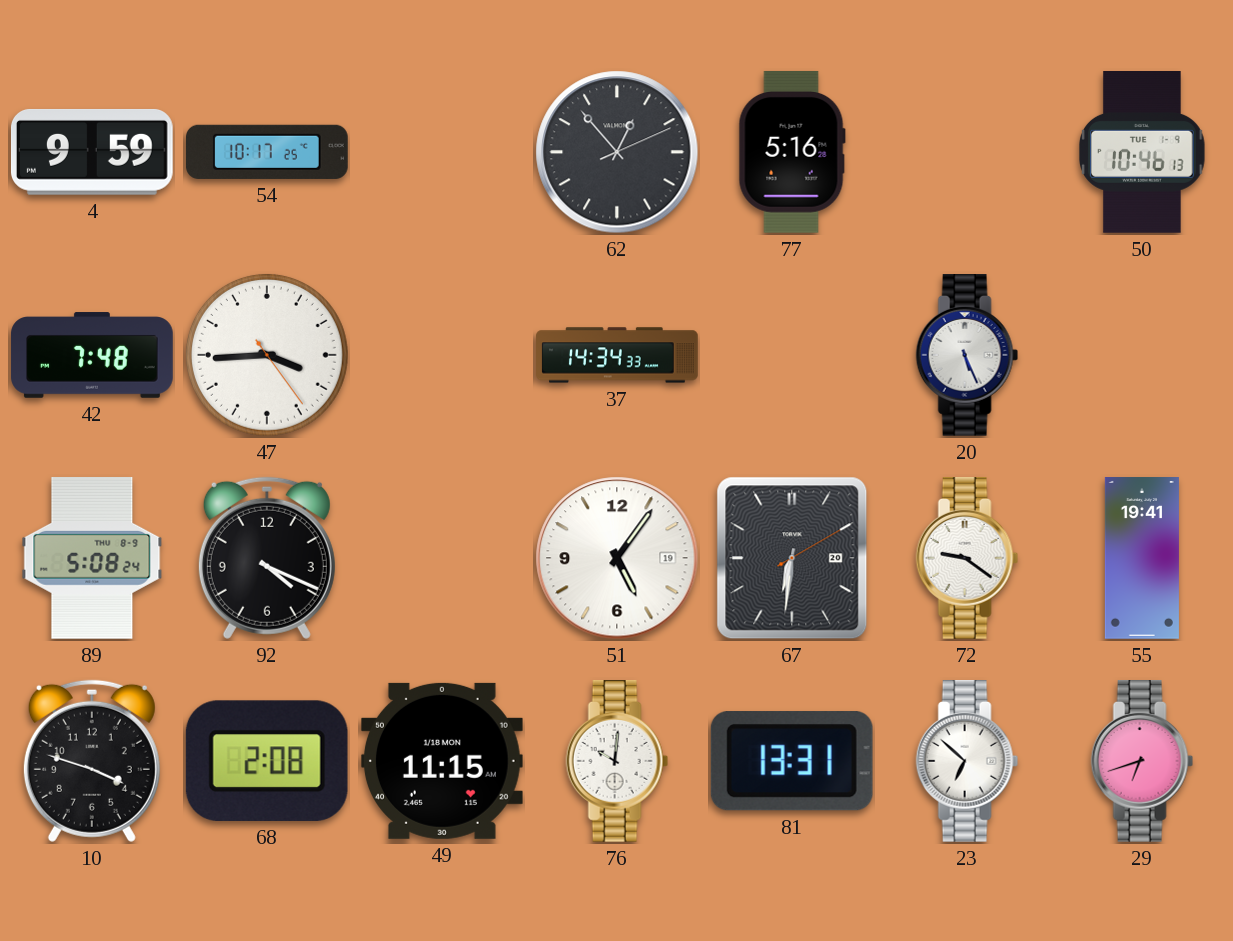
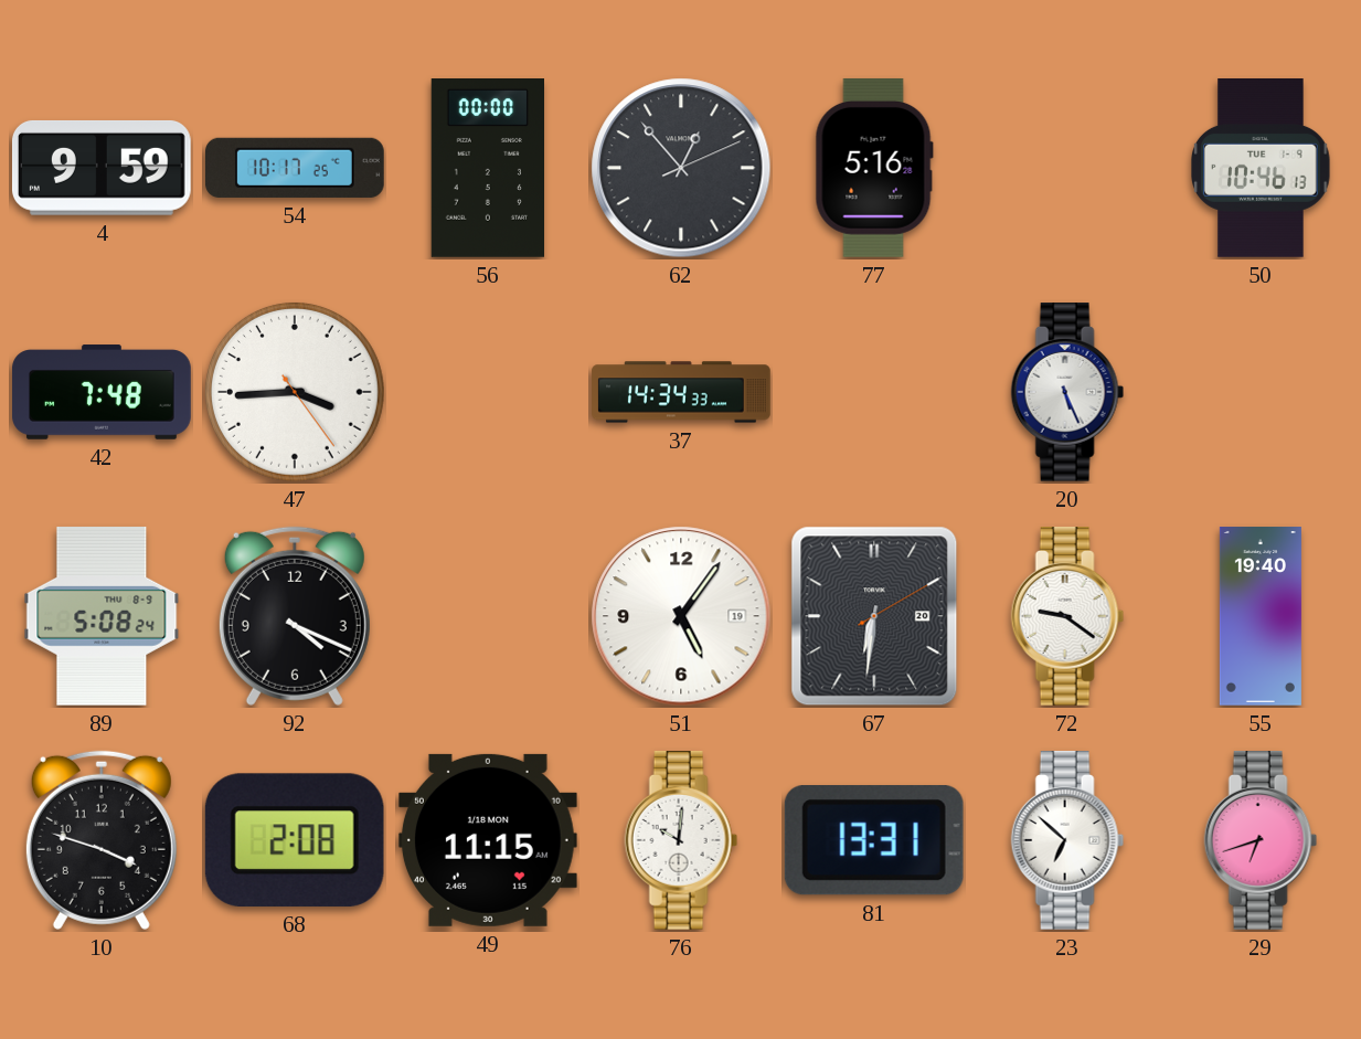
56: none -> 00:00
55: 19:41 -> 19:40
